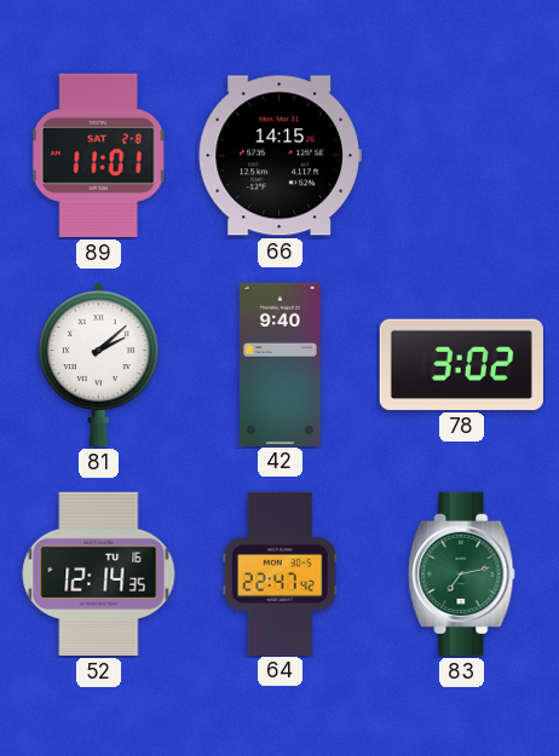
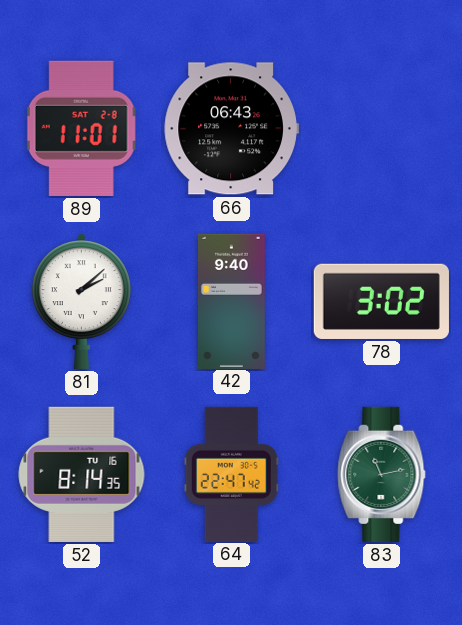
66: 14:15 -> 06:43
52: 12:14 -> 8:14
83: 7:13 -> 11:13
